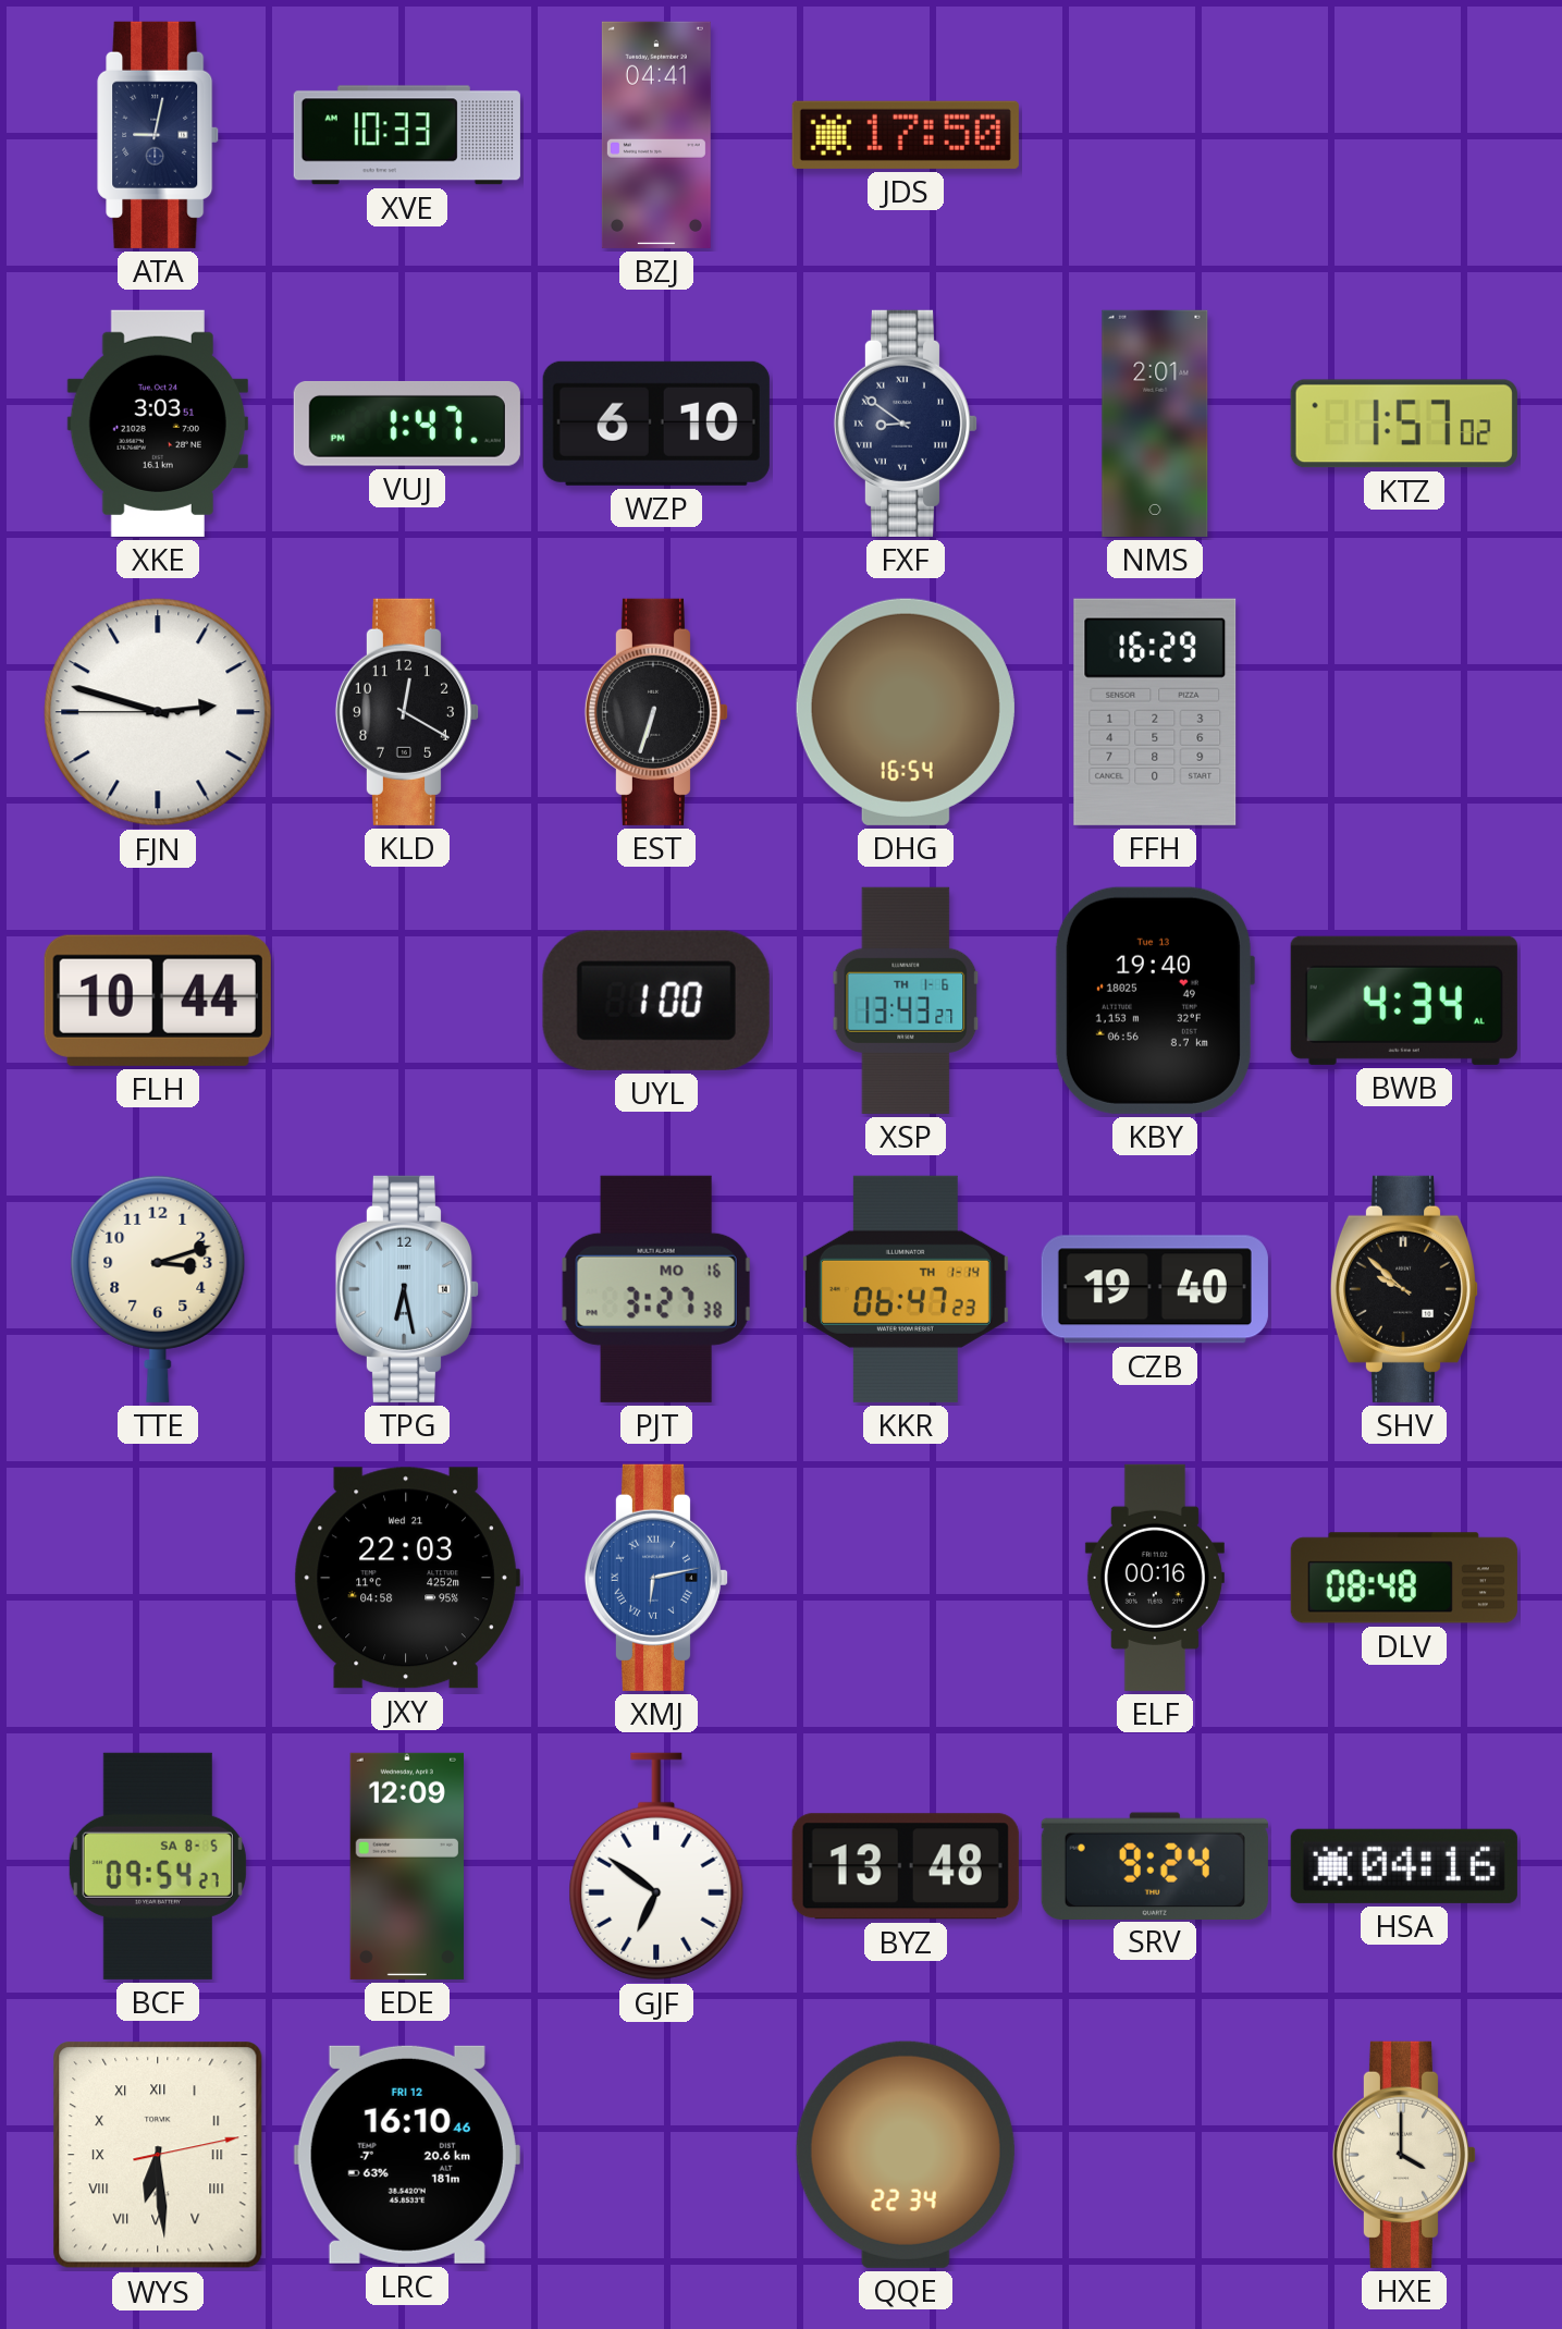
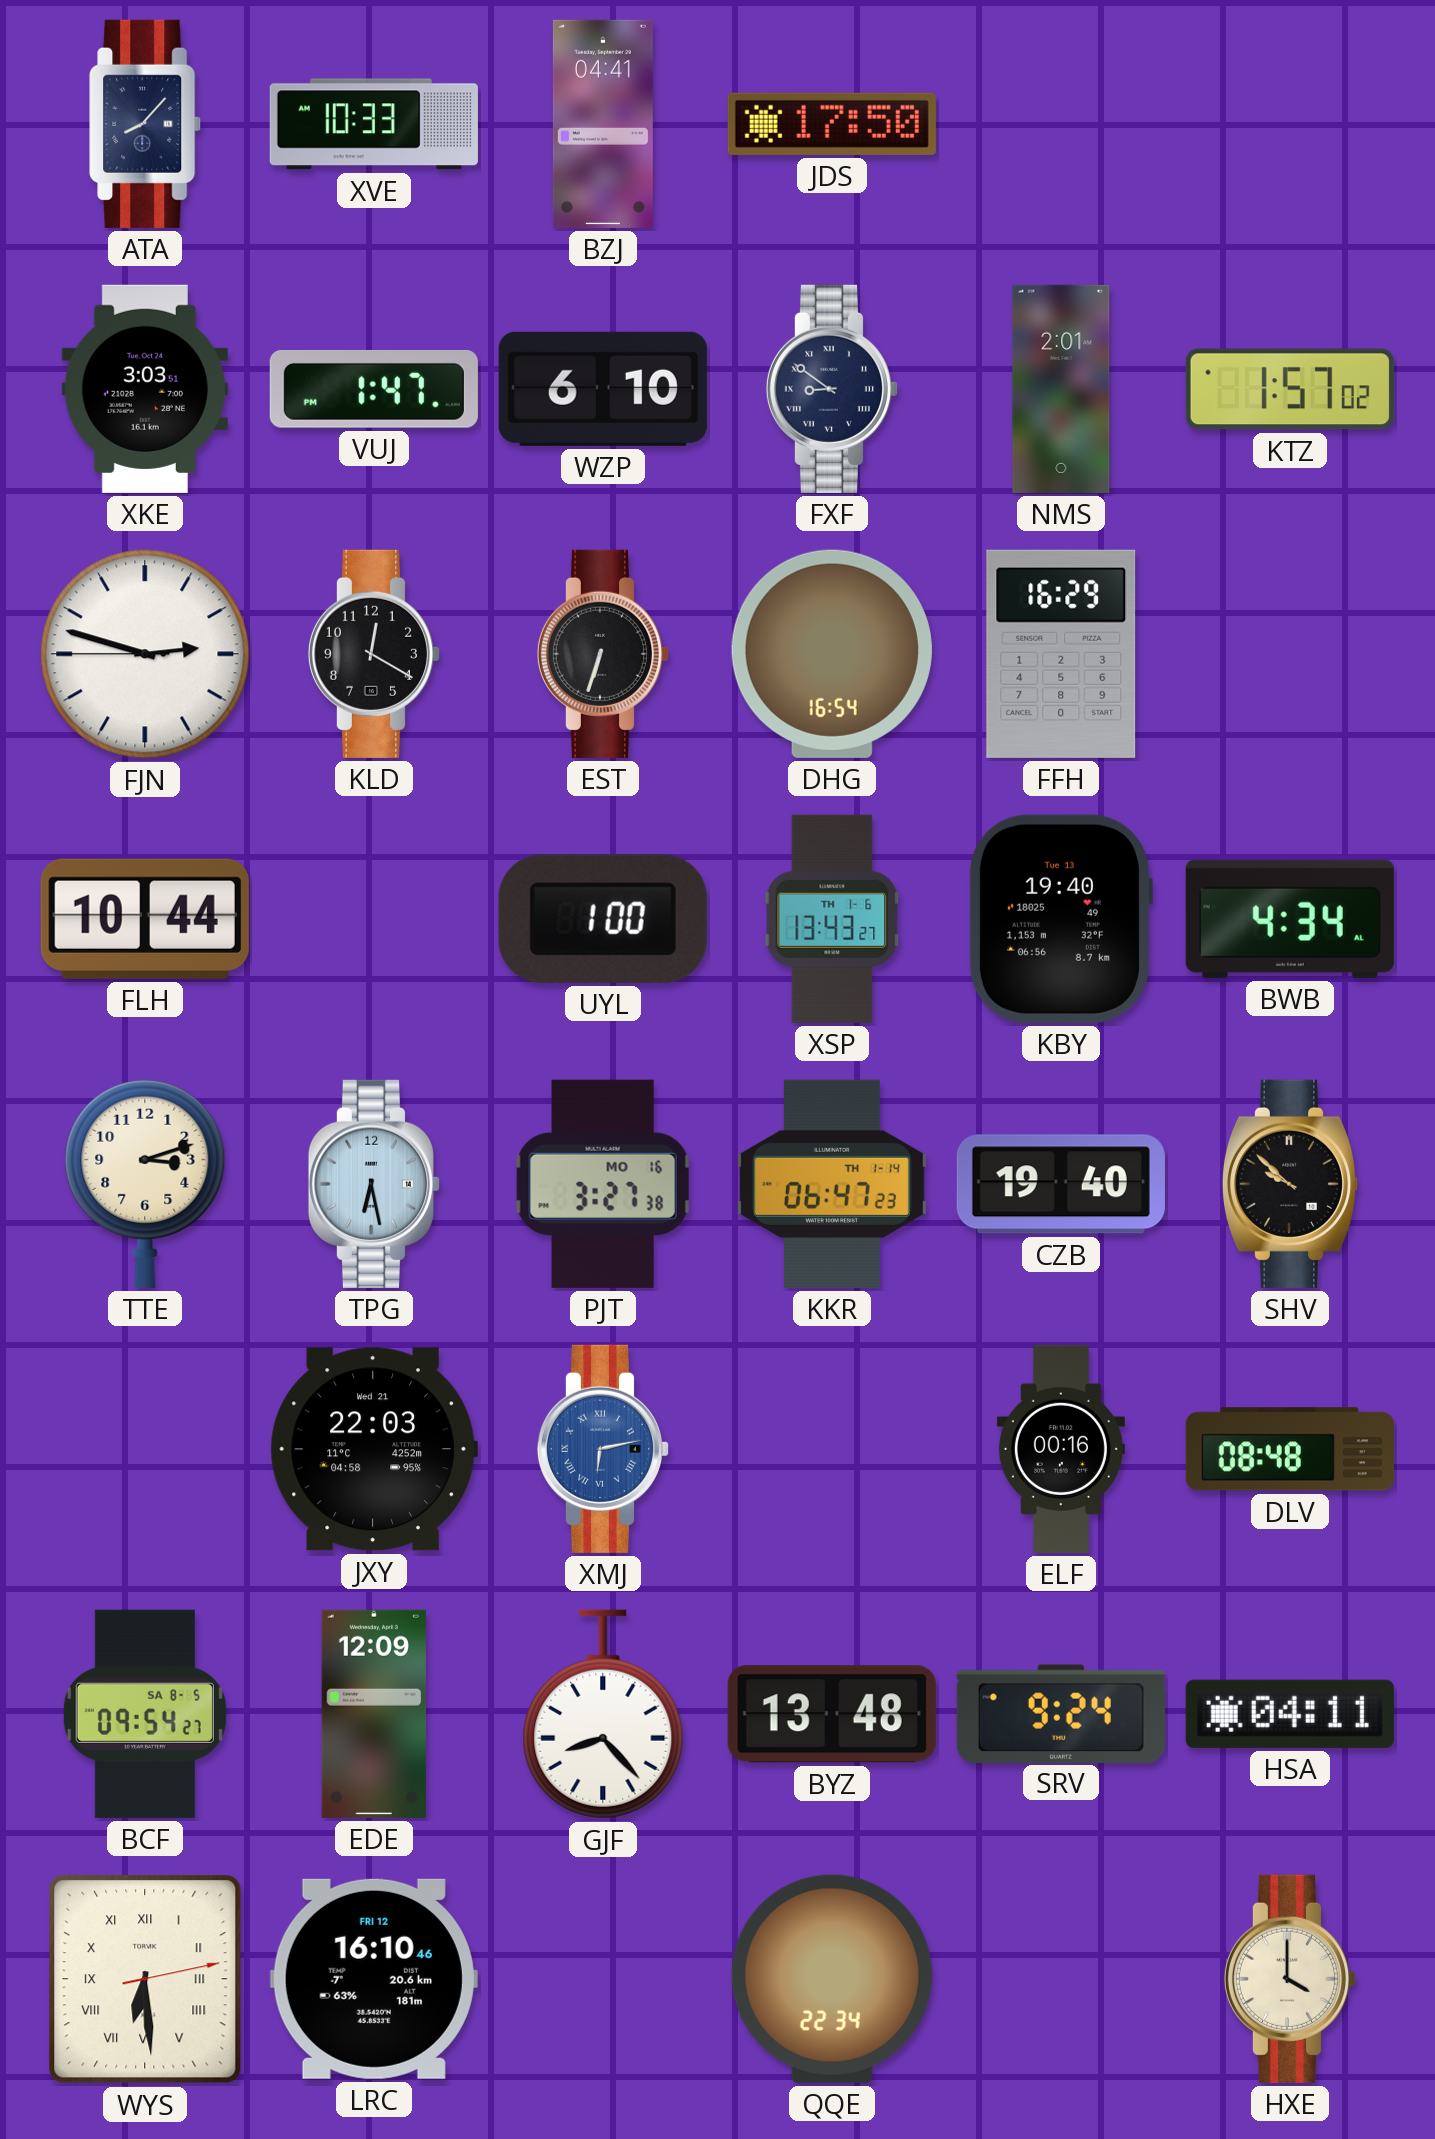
ATA: 9:02 -> 8:07
GJF: 6:51 -> 8:23
HSA: 04:16 -> 04:11
